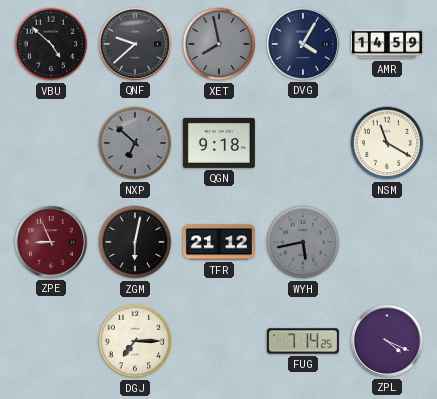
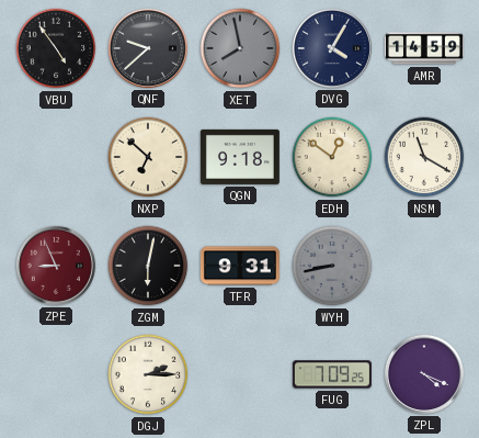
VBU: 4:52 -> 4:54
NXP dial: grey -> cream
EDH: none -> 12:51
TFR: 21:12 -> 9:31
WYH: 5:43 -> 8:43
DGJ: 7:15 -> 2:15
FUG: 7:14 -> 7:09
